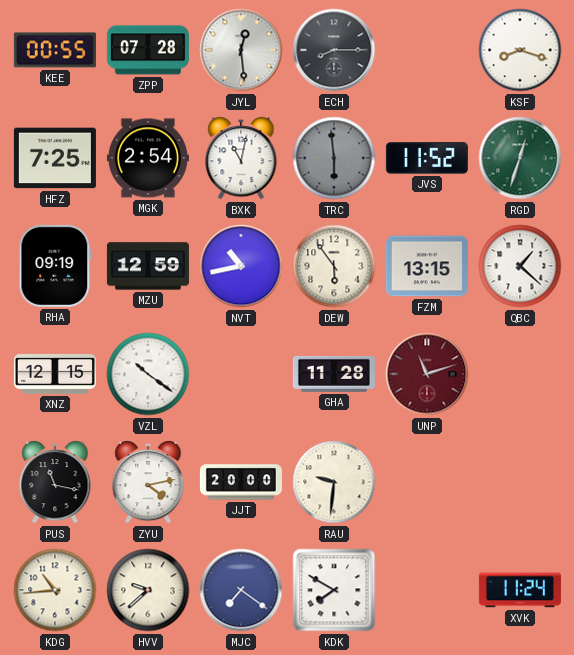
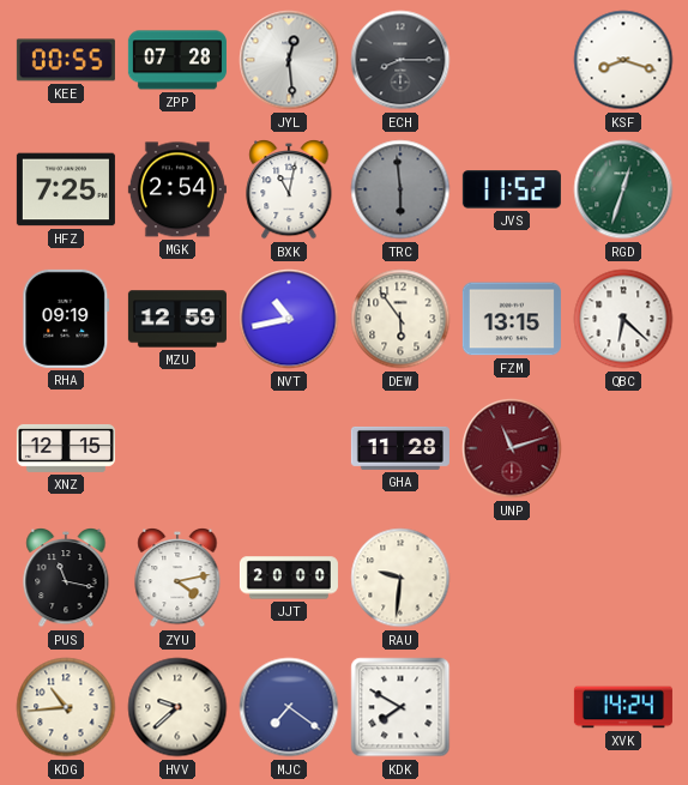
QBC: 1:22 -> 6:22
VZL: 10:21 -> none
XVK: 11:24 -> 14:24
